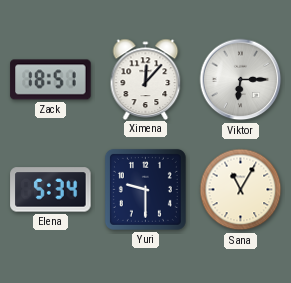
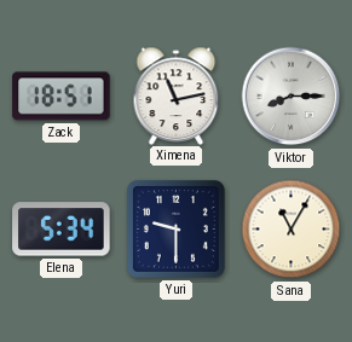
Ximena: 12:07 -> 11:13
Viktor: 6:15 -> 8:15
